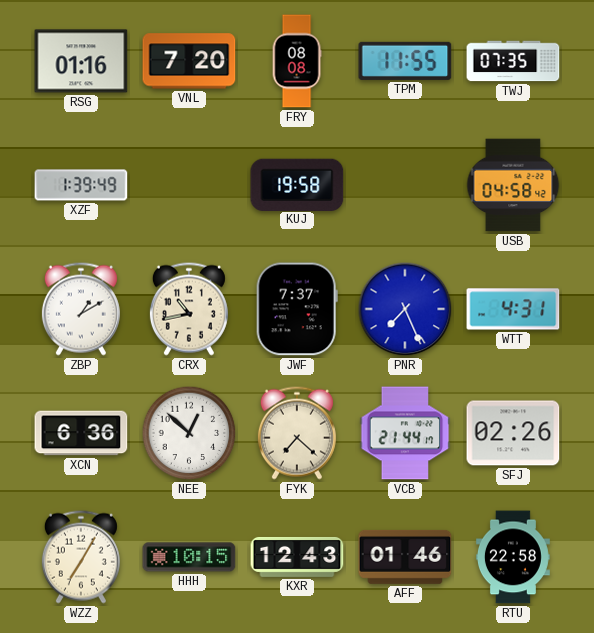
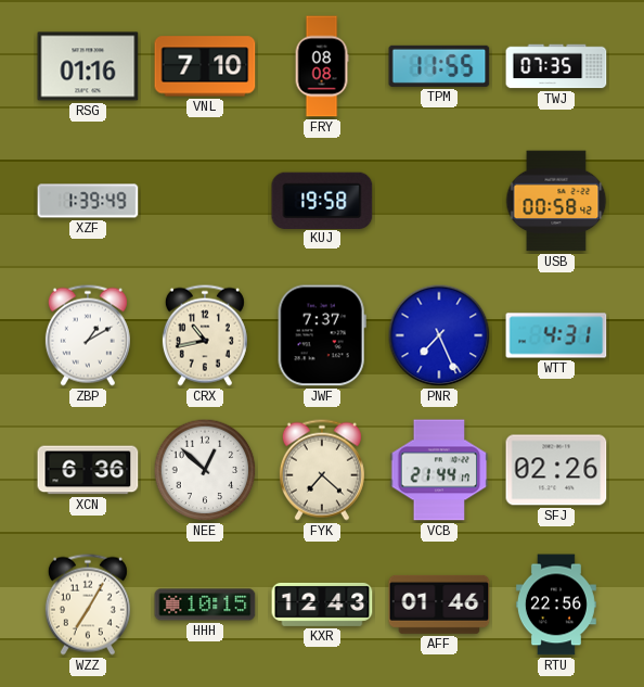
VNL: 7:20 -> 7:10
USB: 04:58 -> 00:58
RTU: 22:58 -> 22:56
